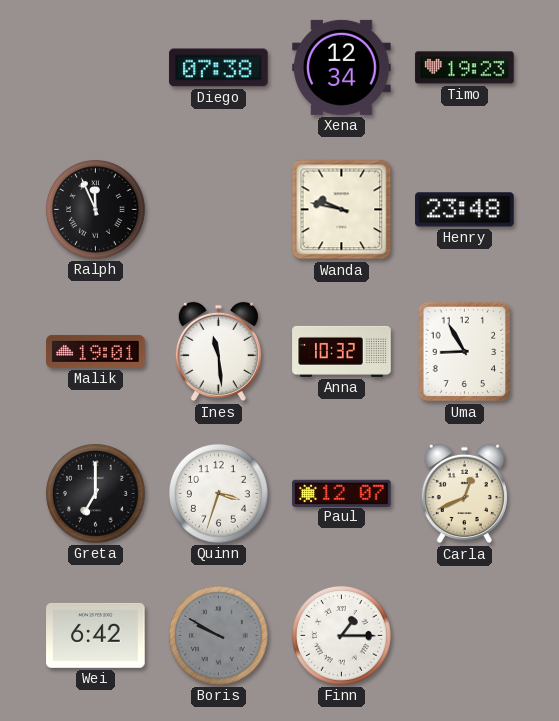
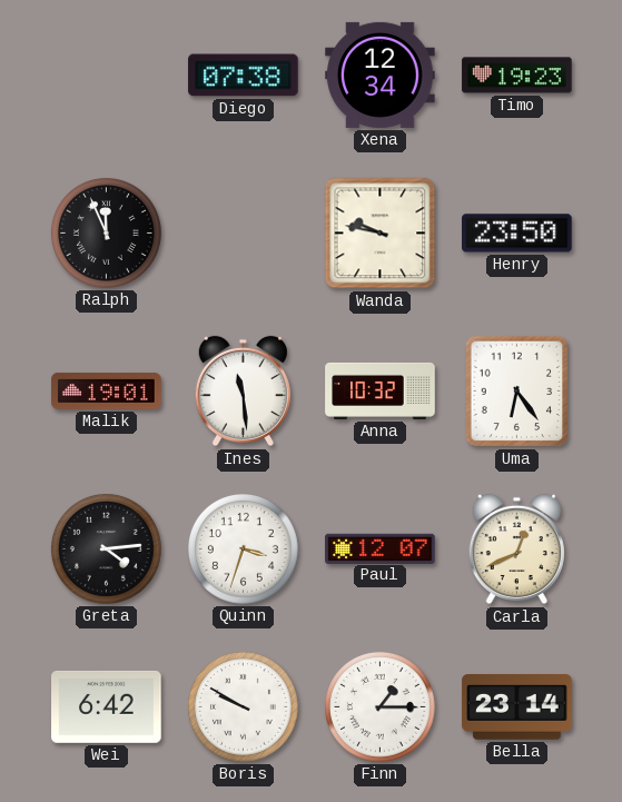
Henry: 23:48 -> 23:50
Uma: 8:55 -> 6:24
Greta: 7:00 -> 4:14
Boris dial: grey -> white
Bella: none -> 23:14
